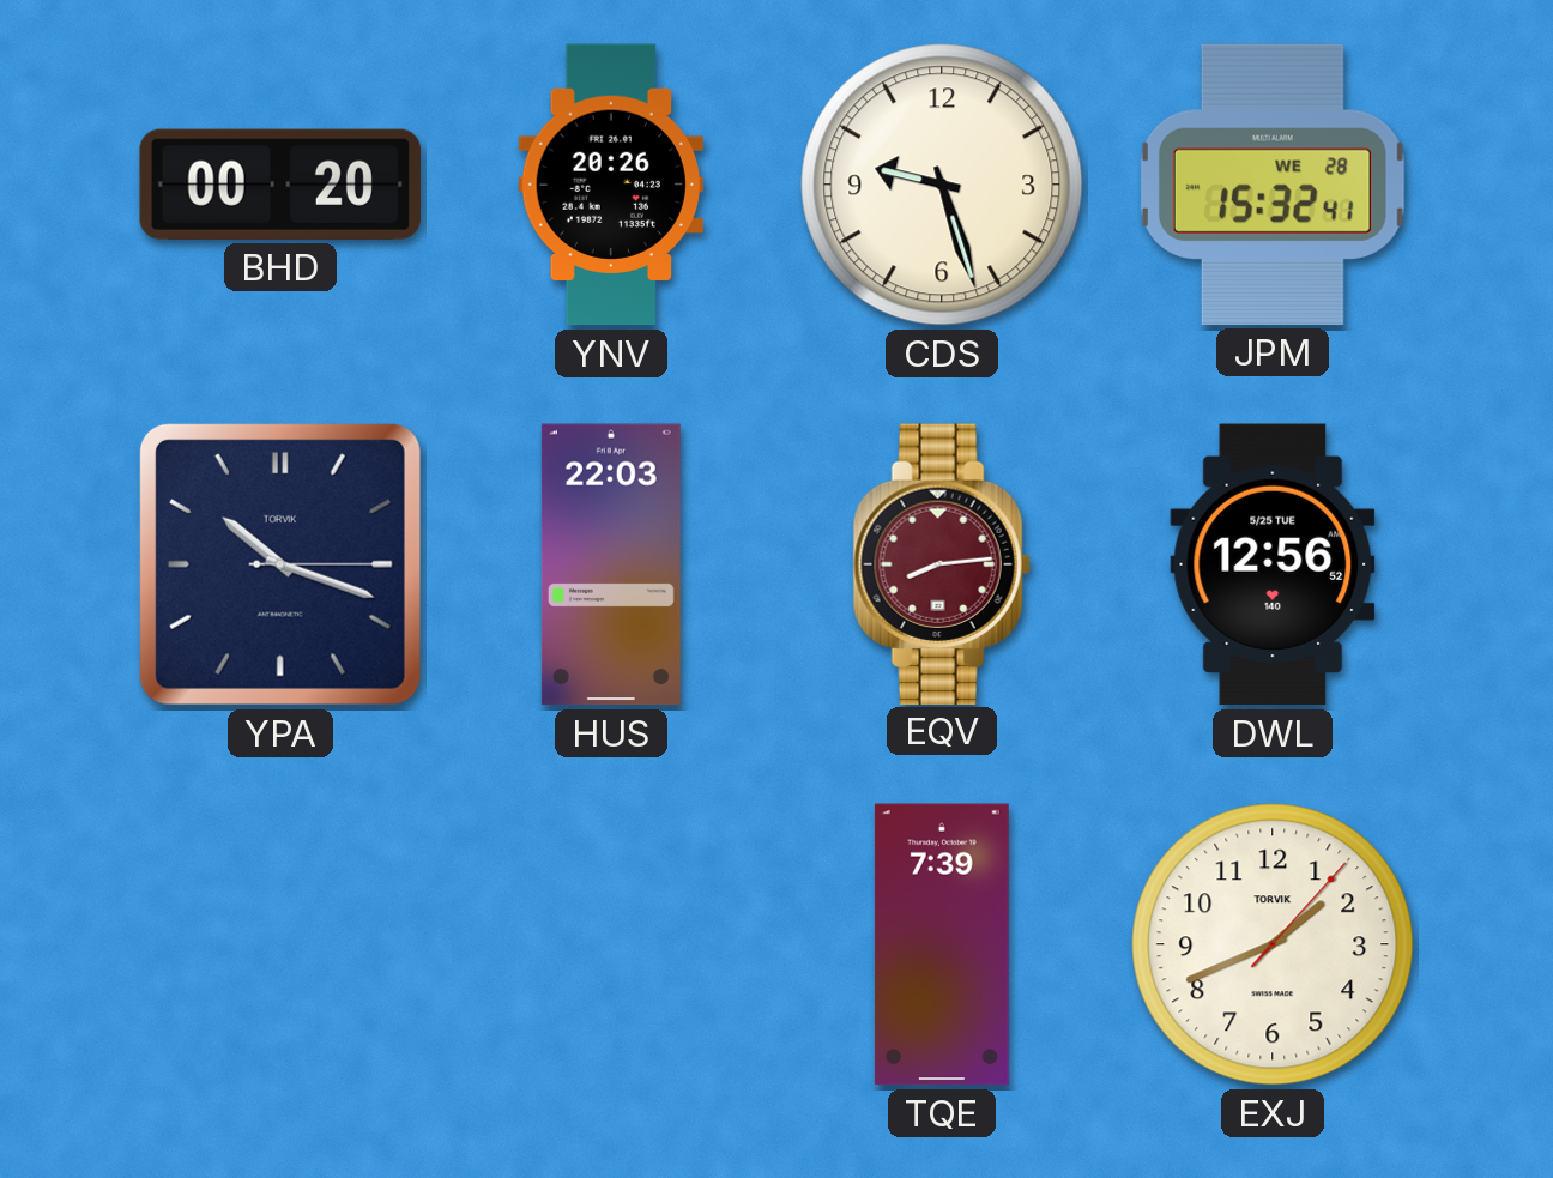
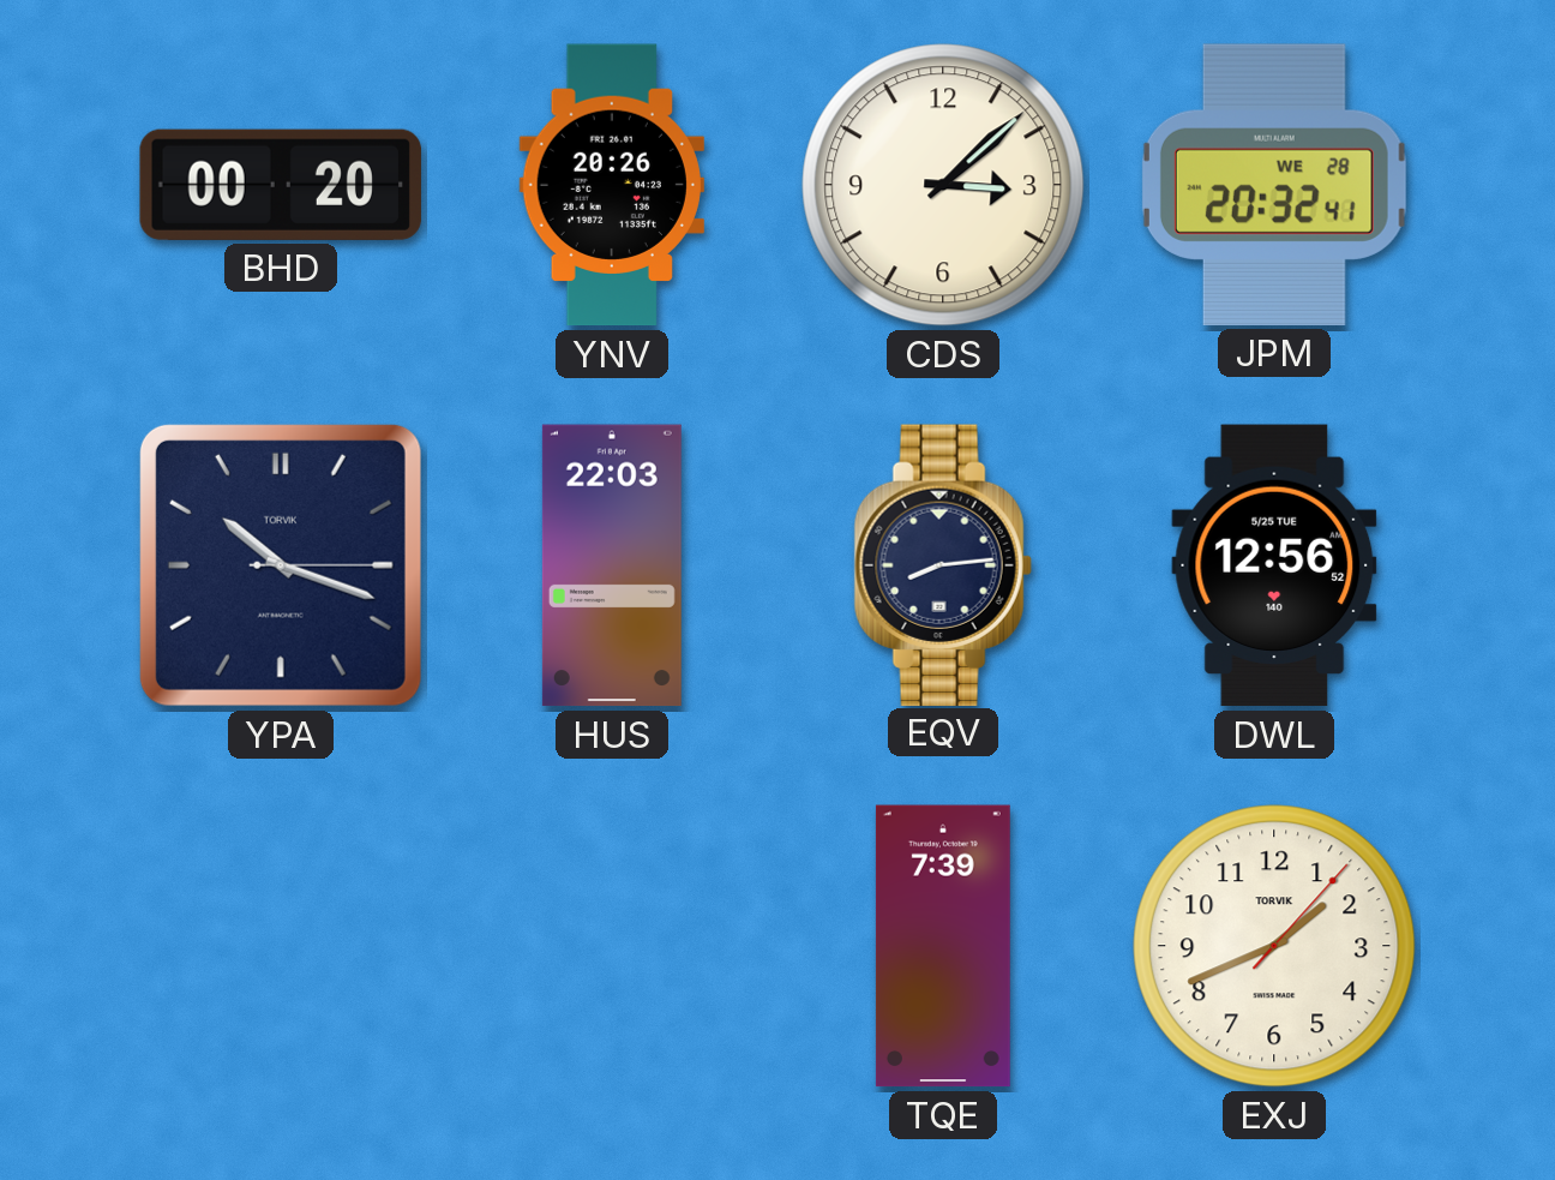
CDS: 9:27 -> 3:08
JPM: 15:32 -> 20:32
EQV dial: burgundy -> navy
